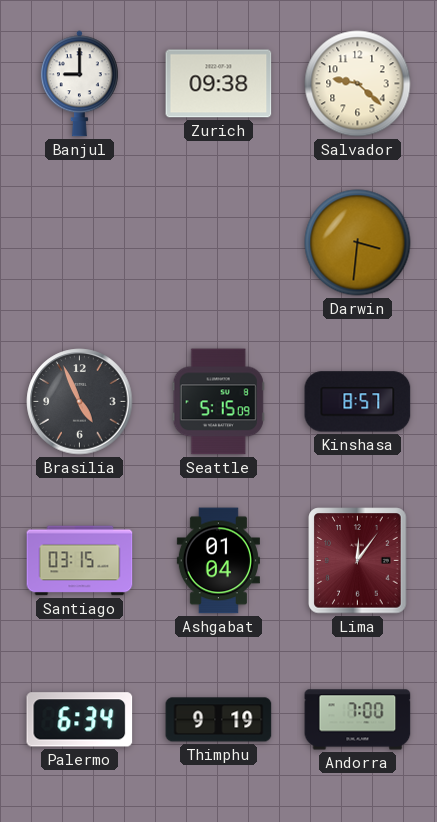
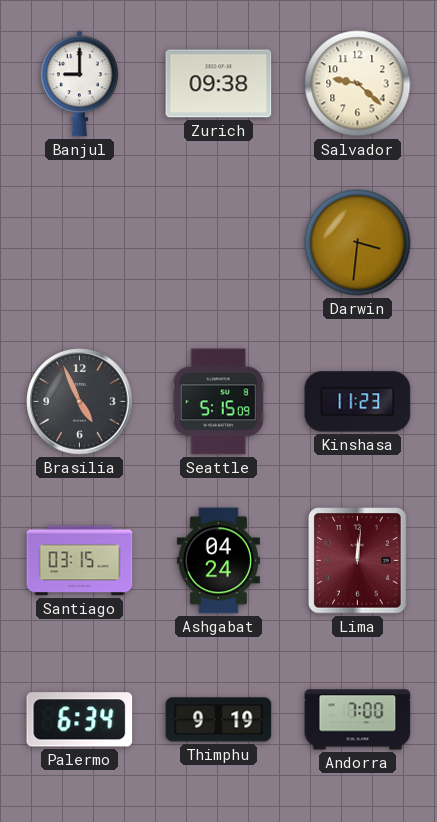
Kinshasa: 8:57 -> 11:23
Ashgabat: 01:04 -> 04:24
Lima: 12:06 -> 12:01
